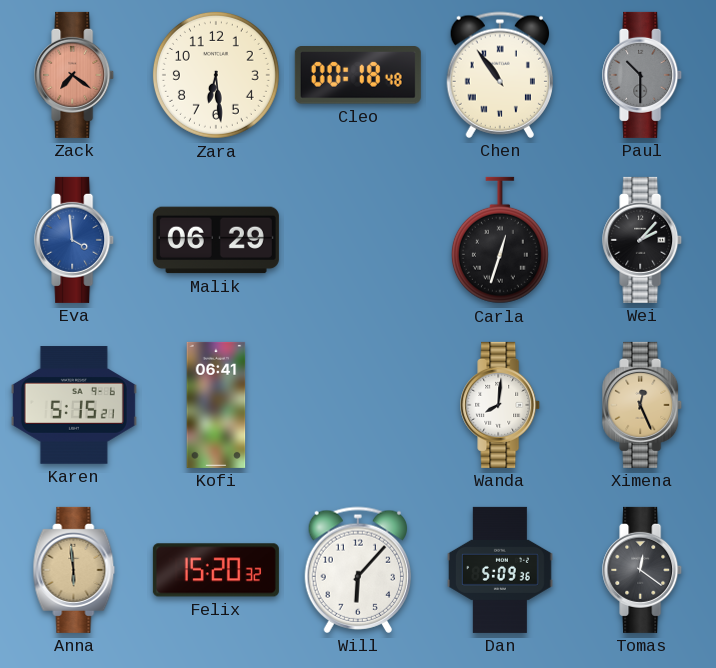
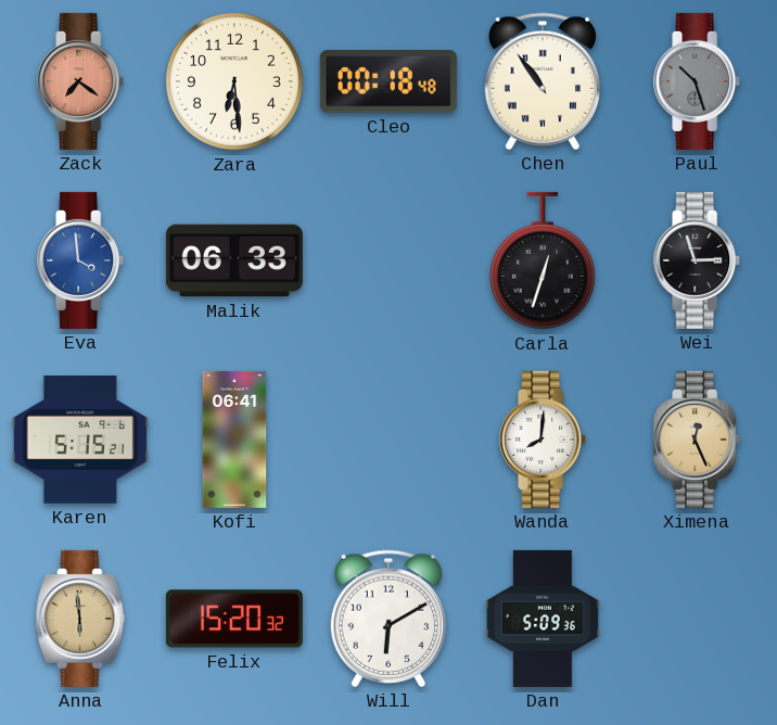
Paul: 10:30 -> 10:27
Malik: 06:29 -> 06:33
Wei: 2:07 -> 2:57
Will: 6:07 -> 6:10
Tomas: 12:21 -> none
